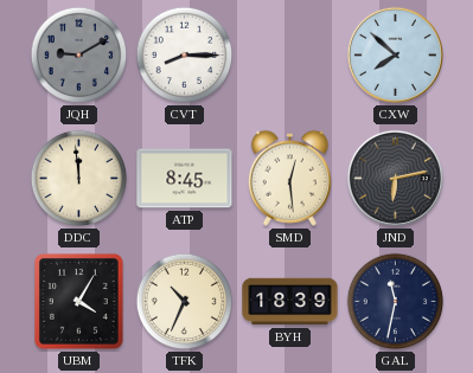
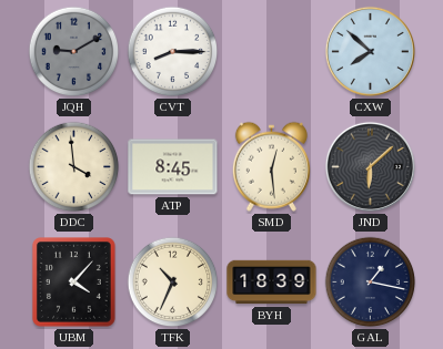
DDC: 11:59 -> 3:59
JND: 6:13 -> 6:08
UBM: 4:05 -> 4:07
GAL: 11:32 -> 1:17
